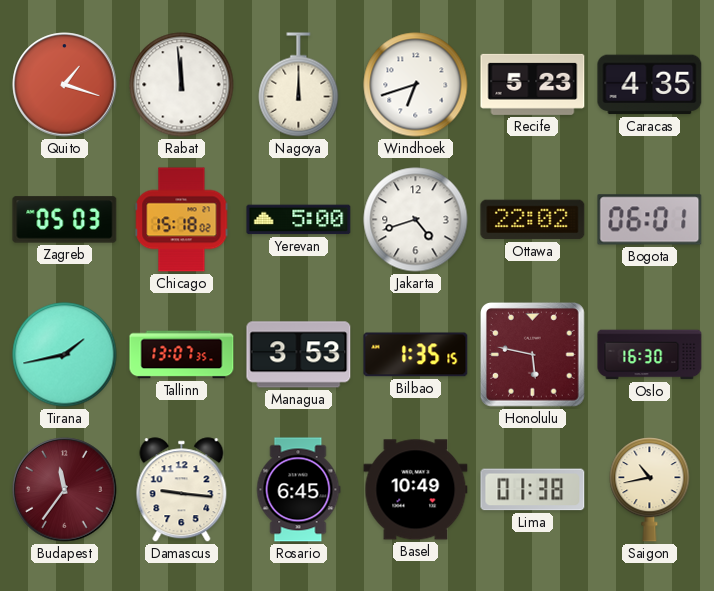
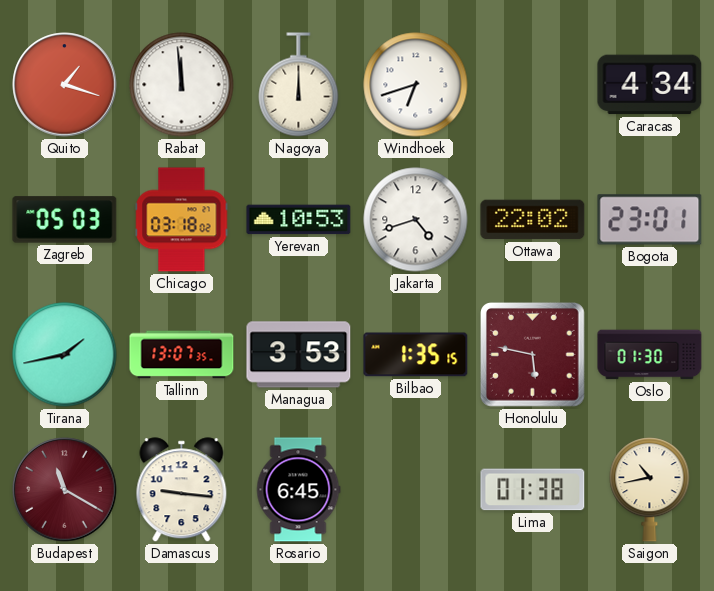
Recife: 5:23 -> none
Caracas: 4:35 -> 4:34
Chicago: 15:18 -> 03:18
Yerevan: 5:00 -> 10:53
Bogota: 06:01 -> 23:01
Oslo: 16:30 -> 01:30
Budapest: 11:36 -> 11:20
Basel: 10:49 -> none
